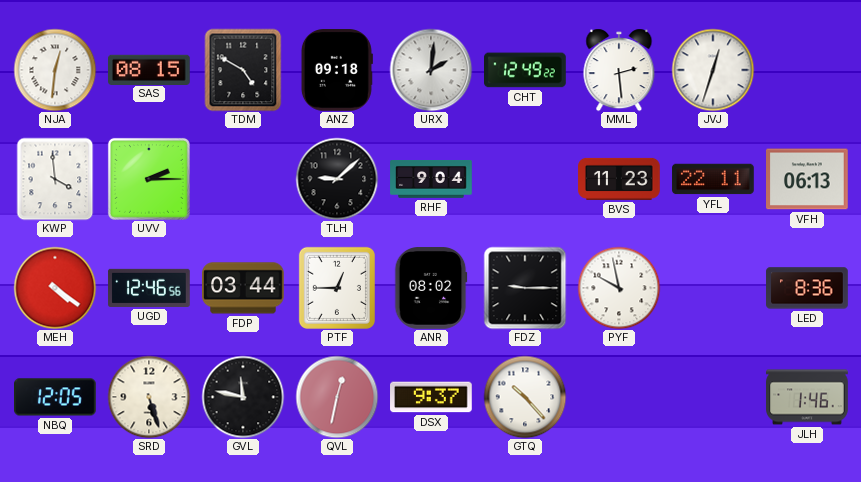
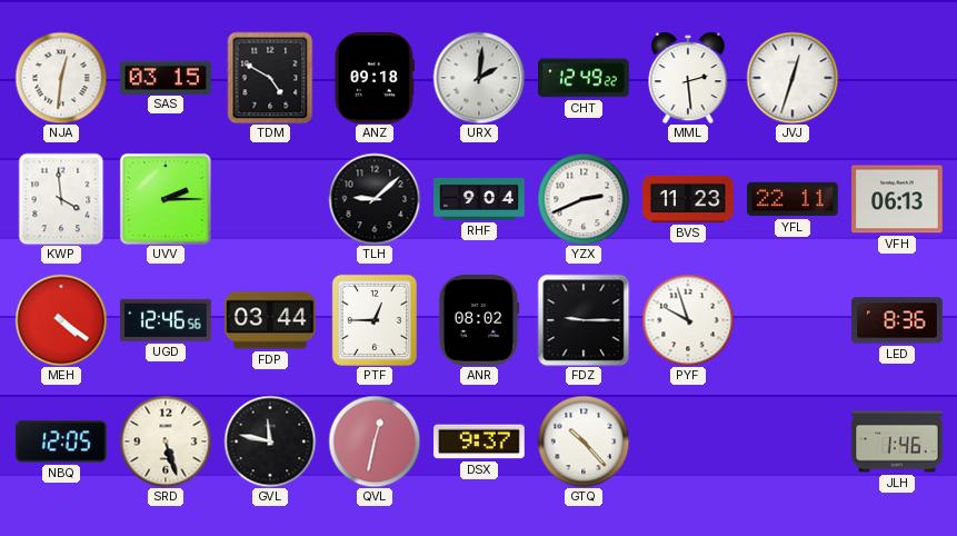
SAS: 08:15 -> 03:15
YZX: none -> 2:41
PYF: 9:58 -> 9:57
